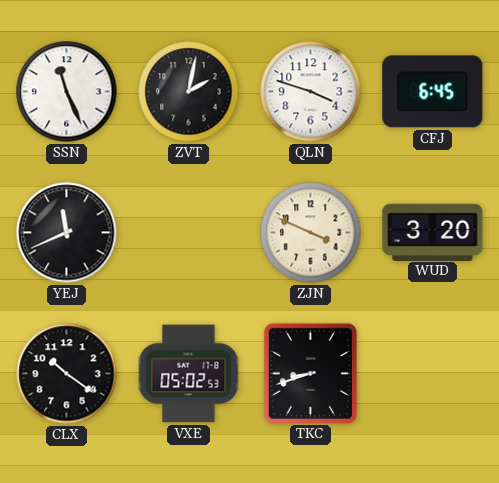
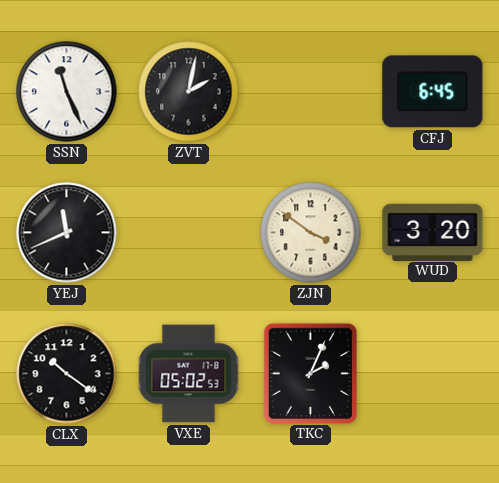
QLN: 3:48 -> none
ZJN: 3:49 -> 3:51
TKC: 8:42 -> 2:04
